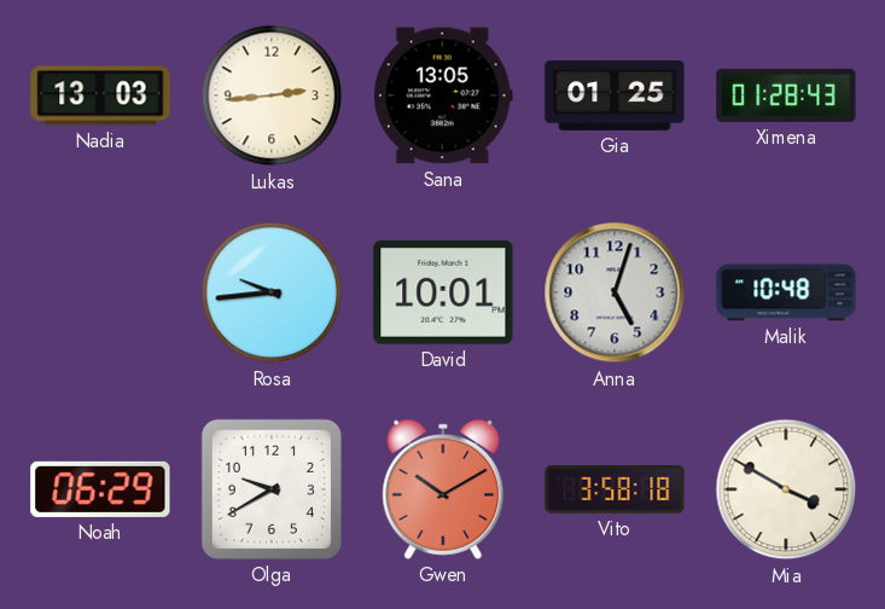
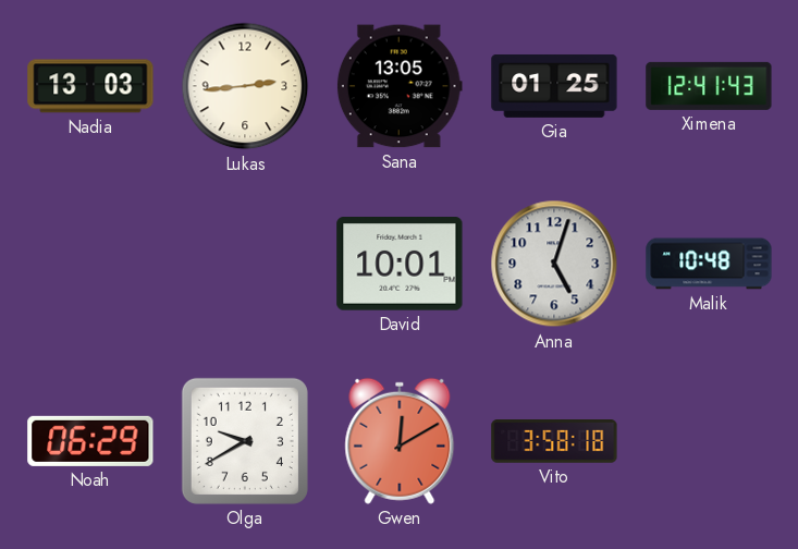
Ximena: 01:28 -> 12:41
Rosa: 9:44 -> none
Gwen: 10:10 -> 12:10
Mia: 3:50 -> none
